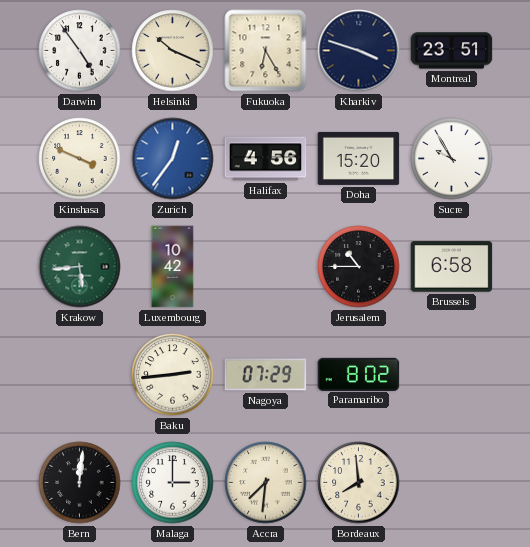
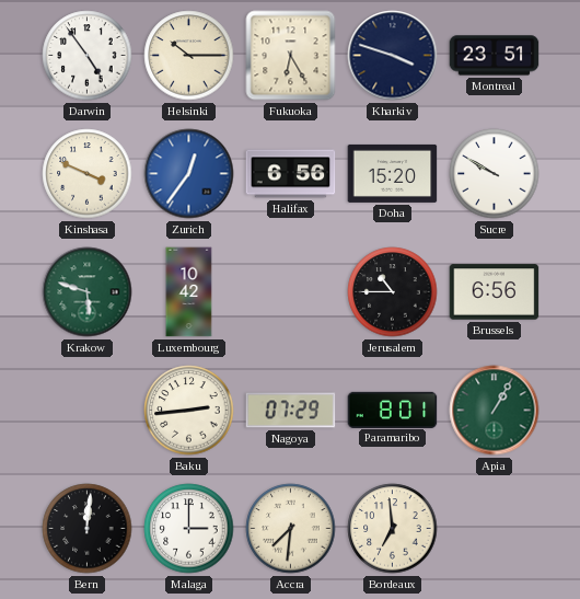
Helsinki: 10:19 -> 10:15
Halifax: 4:56 -> 6:56
Sucre: 9:55 -> 9:50
Krakow: 5:44 -> 5:48
Brussels: 6:58 -> 6:56
Paramaribo: 8:02 -> 8:01
Apia: none -> 1:05
Bordeaux: 7:59 -> 6:59
